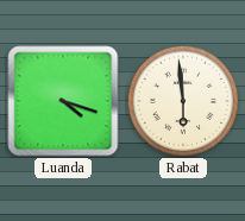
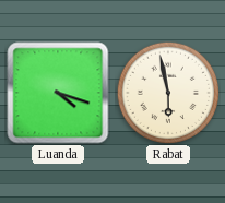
Rabat: 5:59 -> 5:58
